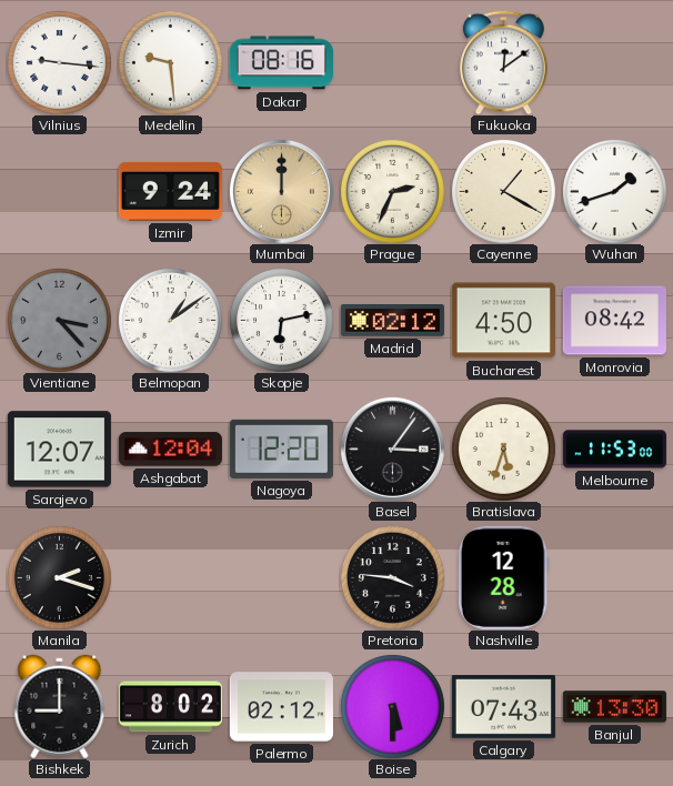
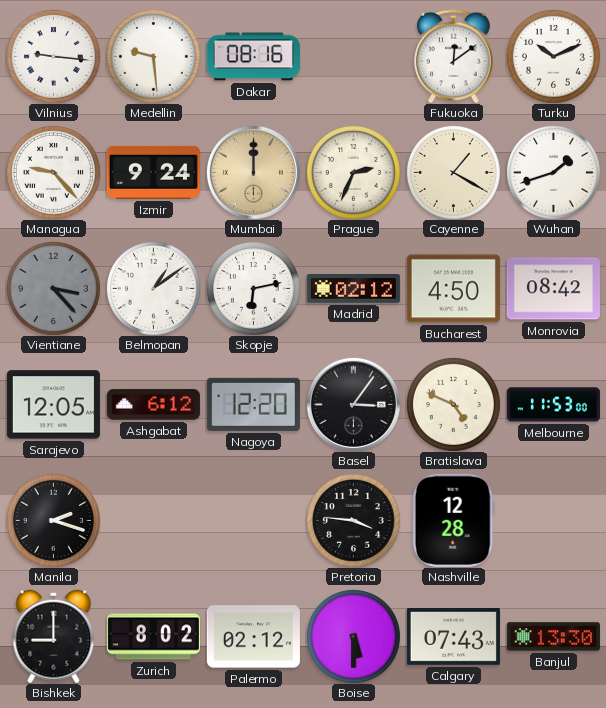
Turku: none -> 10:11
Managua: none -> 9:23
Sarajevo: 12:07 -> 12:05
Ashgabat: 12:04 -> 6:12
Bratislava: 5:33 -> 4:49
